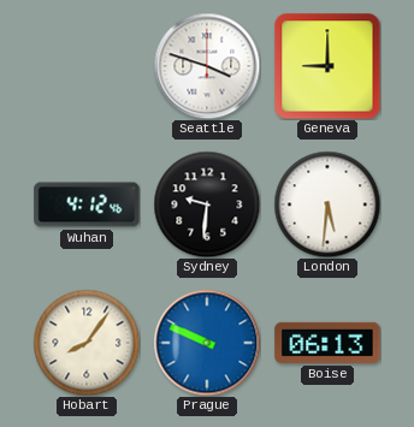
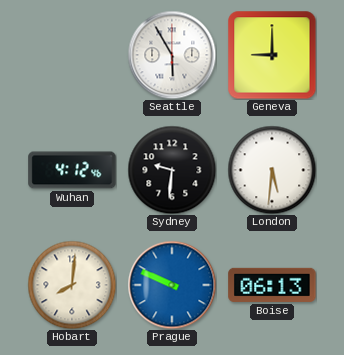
Seattle: 3:48 -> 5:55
Hobart: 8:06 -> 8:01
